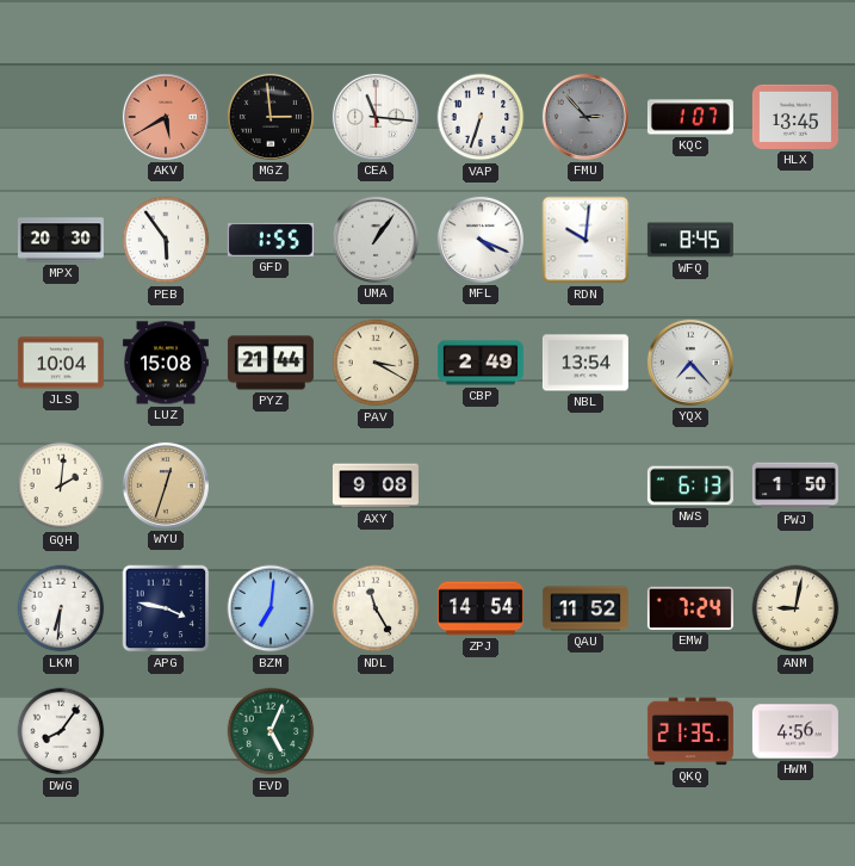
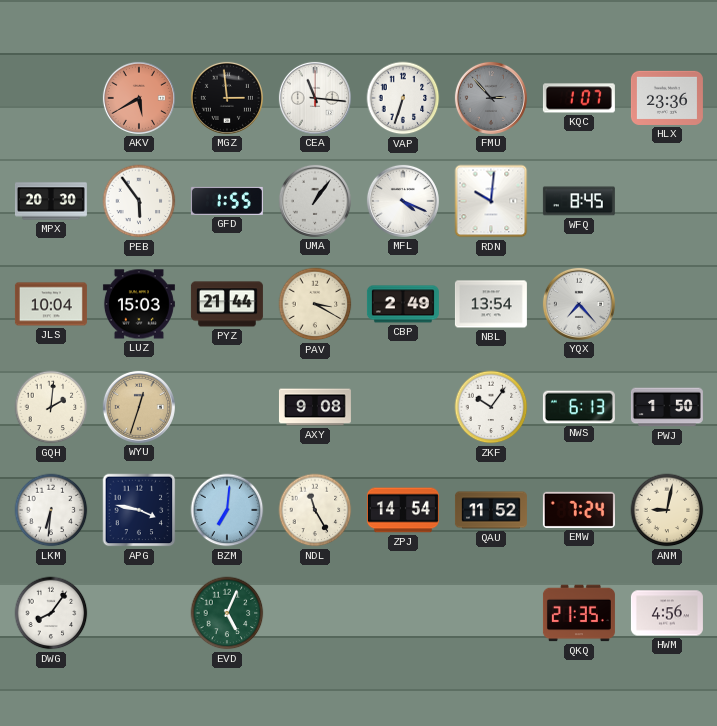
HLX: 13:45 -> 23:36
LUZ: 15:08 -> 15:03
ZKF: none -> 10:06
